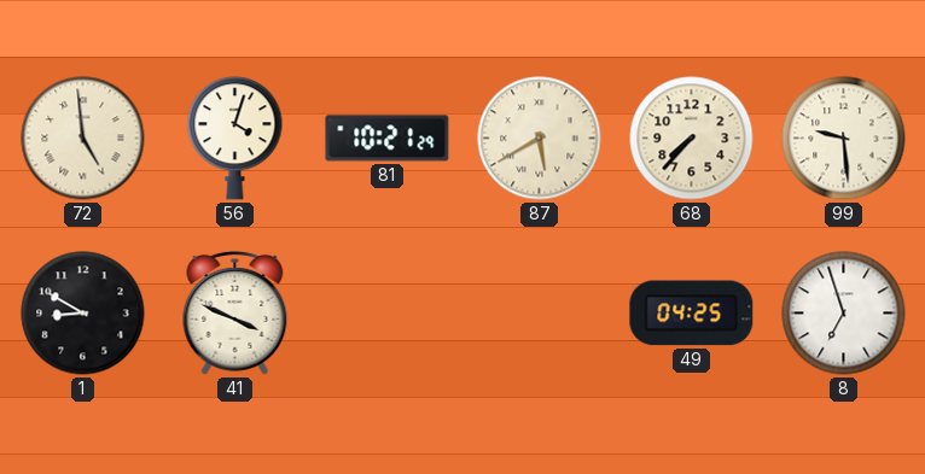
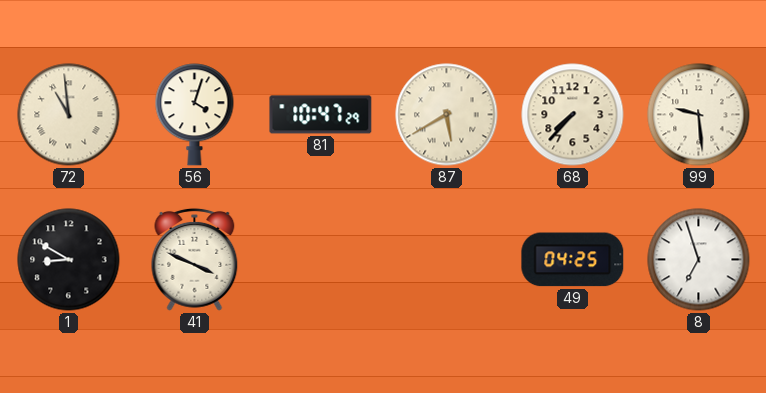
72: 4:59 -> 10:59
81: 10:21 -> 10:47
